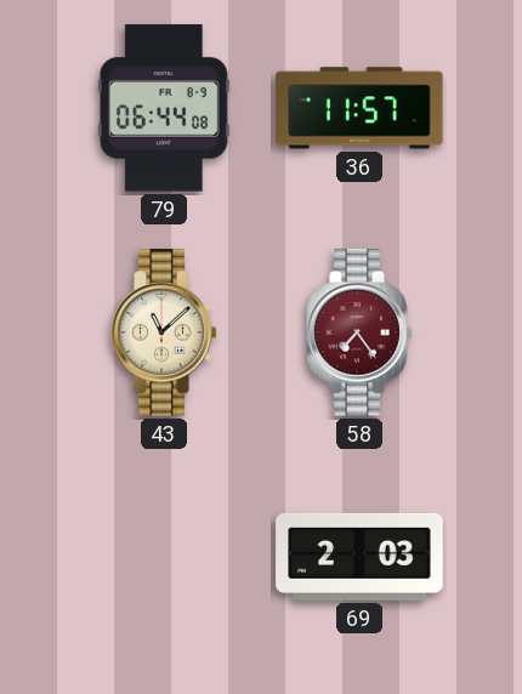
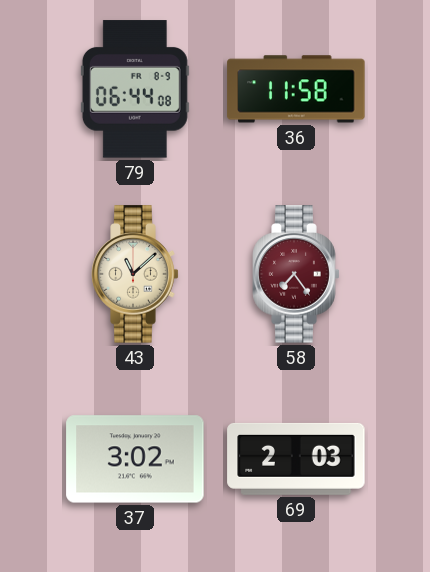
36: 11:57 -> 11:58
37: none -> 3:02
